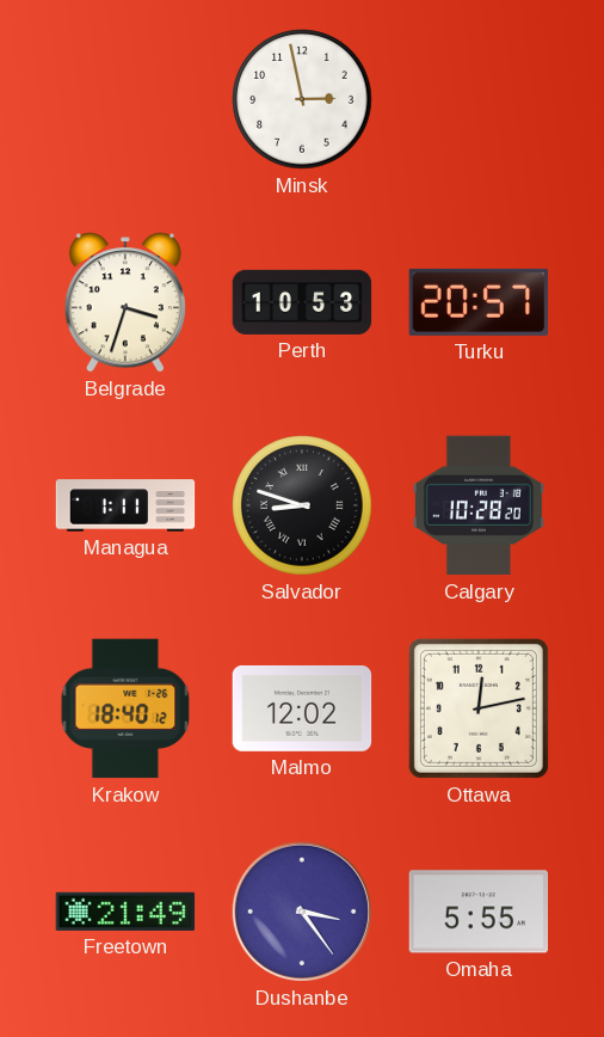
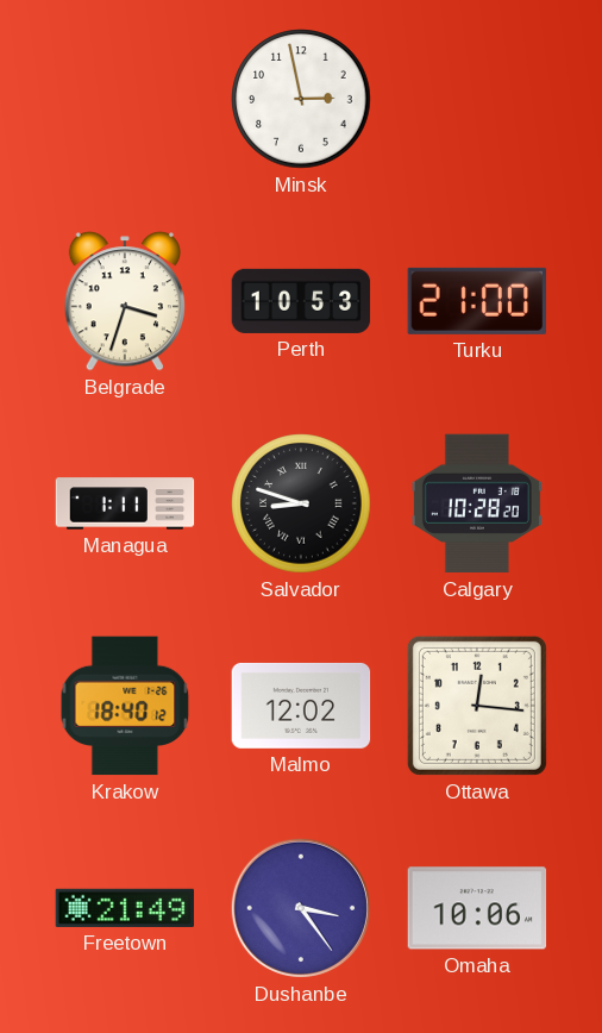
Turku: 20:57 -> 21:00
Ottawa: 12:13 -> 12:16
Omaha: 5:55 -> 10:06
